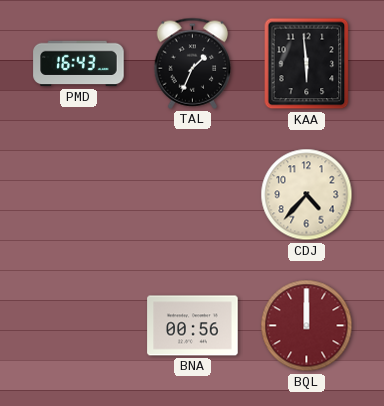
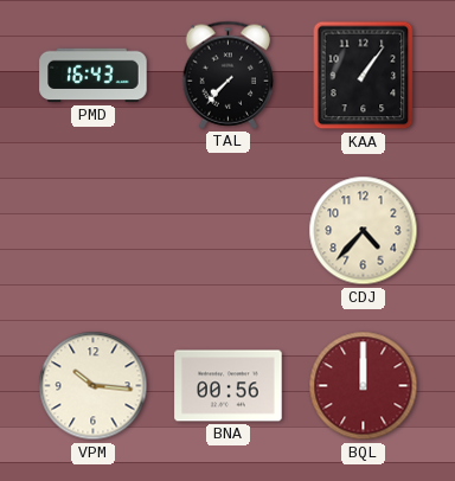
TAL: 1:34 -> 7:37
KAA: 5:59 -> 1:06
VPM: none -> 10:16
